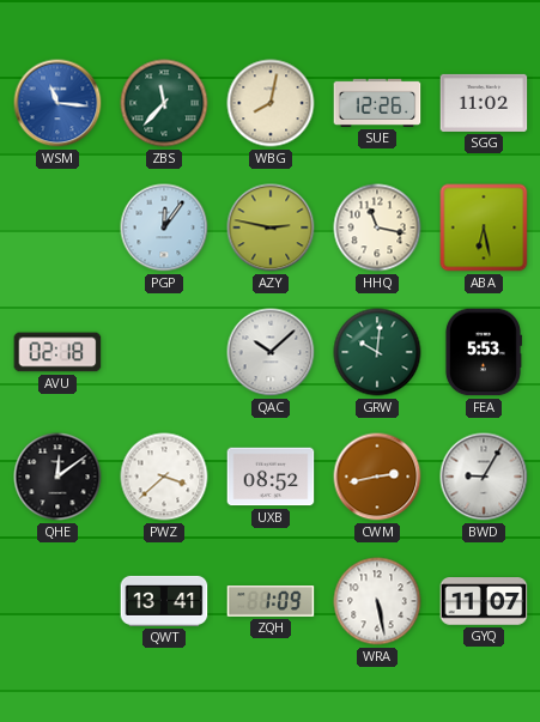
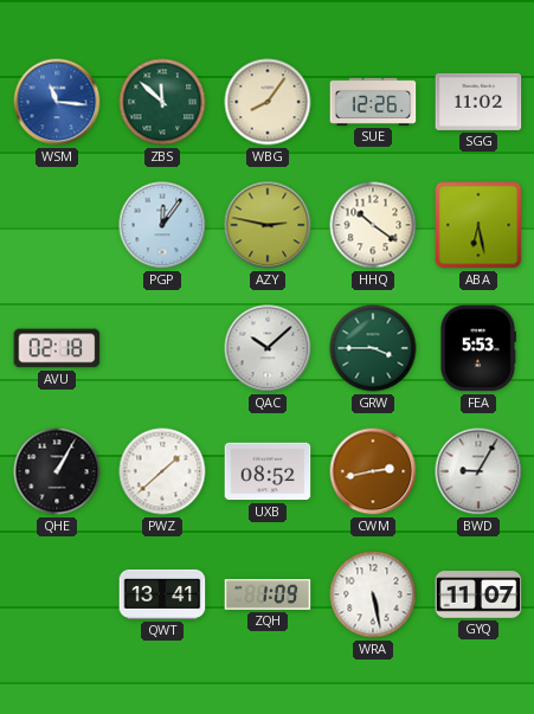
ZBS: 11:37 -> 11:52
WBG: 8:02 -> 8:06
HHQ: 11:17 -> 10:21
GRW: 10:01 -> 3:45
QHE: 12:09 -> 1:05
PWZ: 3:38 -> 1:38
